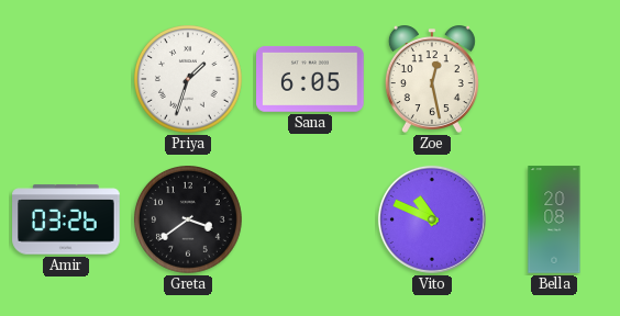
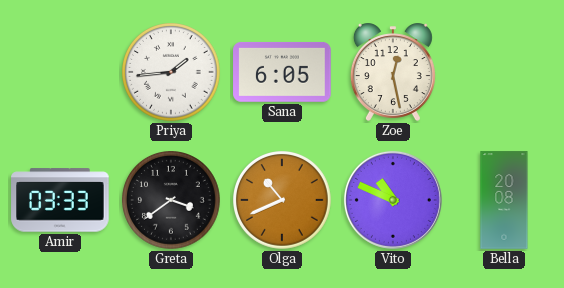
Priya: 1:33 -> 1:44
Amir: 03:26 -> 03:33
Olga: none -> 10:41
